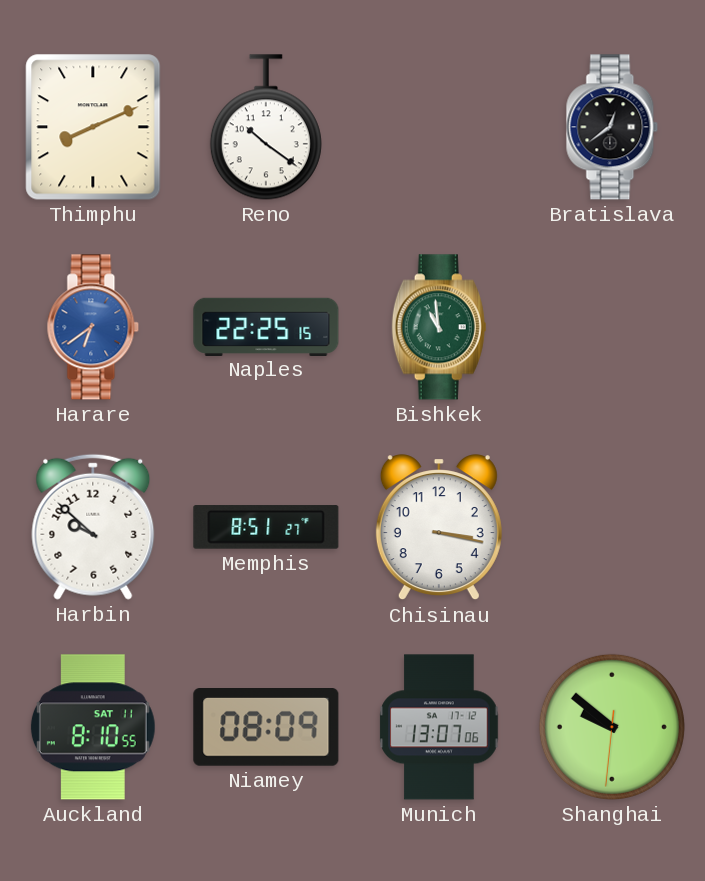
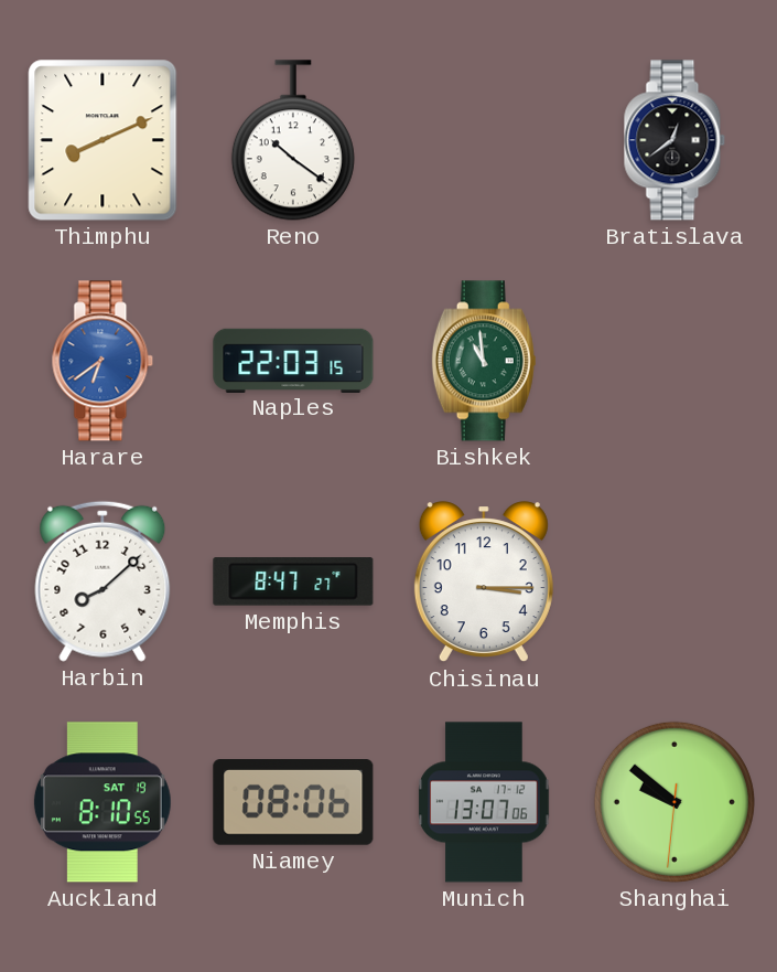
Naples: 22:25 -> 22:03
Harbin: 9:52 -> 8:08
Memphis: 8:51 -> 8:47
Chisinau: 3:17 -> 3:15
Auckland date: SAT 11 -> SAT 19
Niamey: 08:09 -> 08:06
